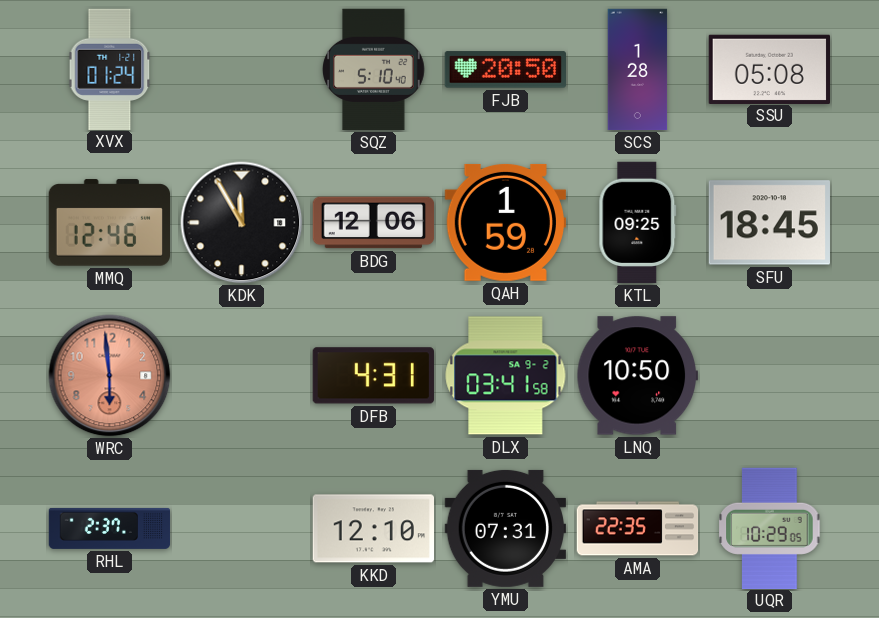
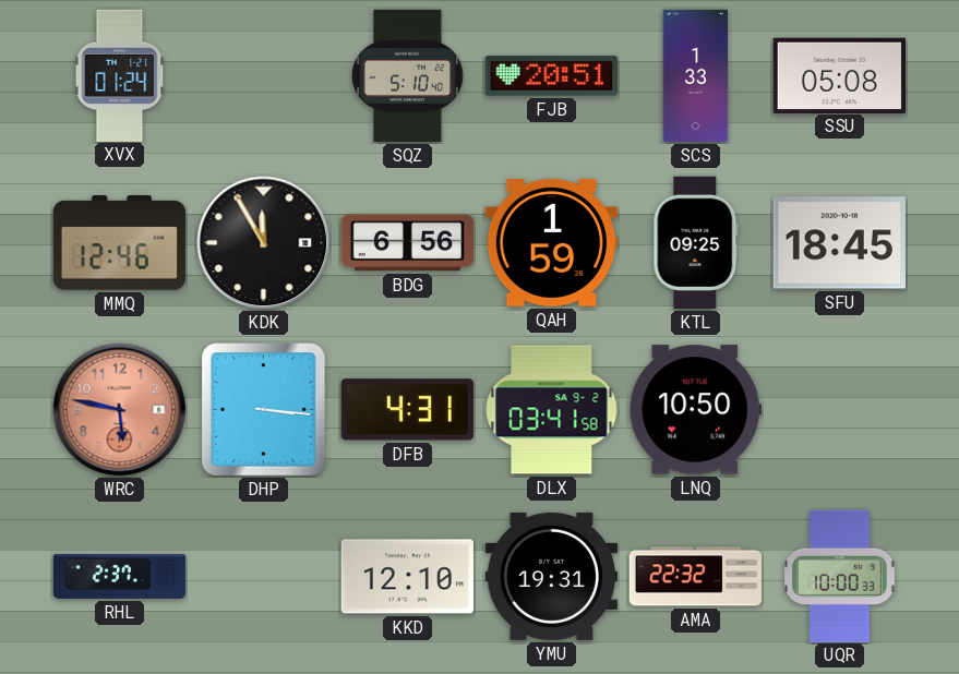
FJB: 20:50 -> 20:51
SCS: 1:28 -> 1:33
BDG: 12:06 -> 6:56
WRC: 5:59 -> 5:47
DHP: none -> 3:16
YMU: 07:31 -> 19:31
AMA: 22:35 -> 22:32
UQR: 10:29 -> 10:00
